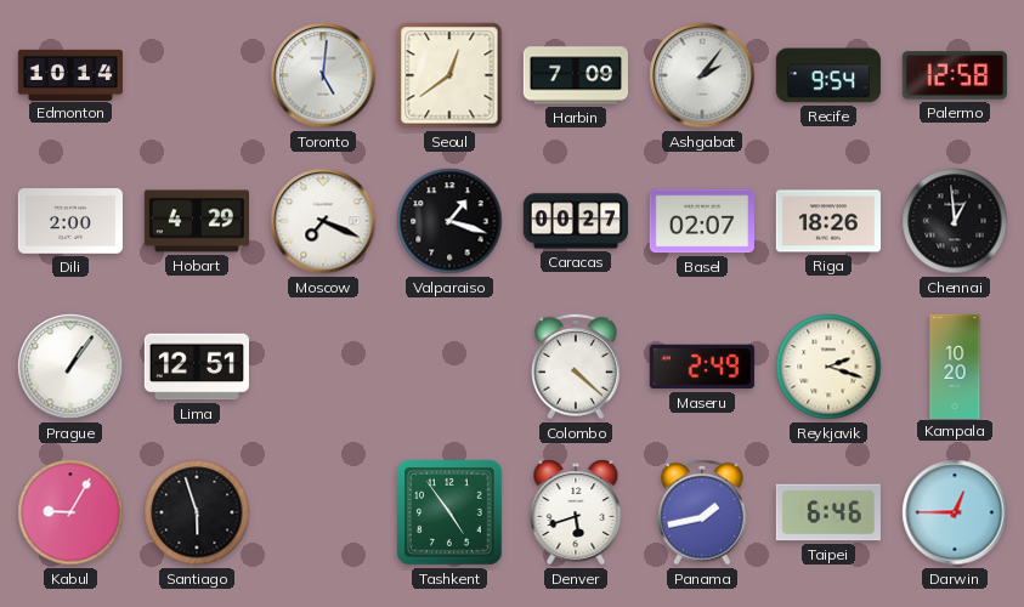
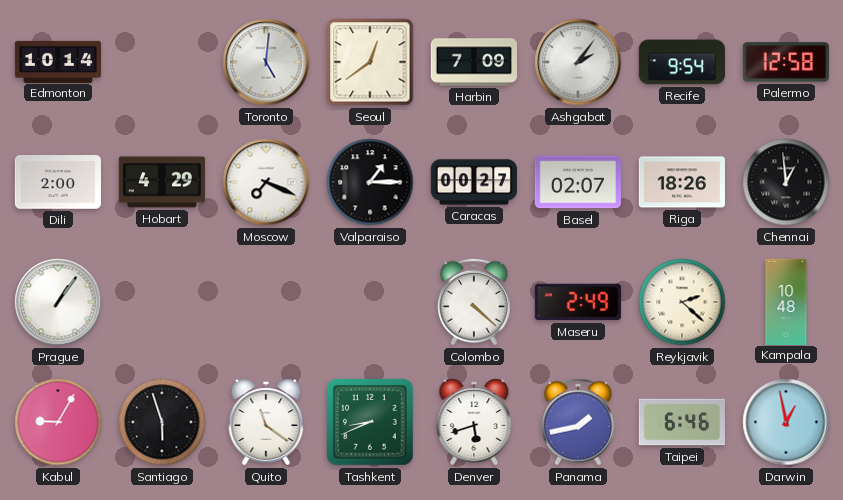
Valparaiso: 1:18 -> 1:15
Lima: 12:51 -> none
Reykjavik: 2:18 -> 2:22
Kampala: 10:20 -> 10:48
Quito: none -> 11:21
Tashkent: 4:54 -> 8:41
Darwin: 12:45 -> 12:58
